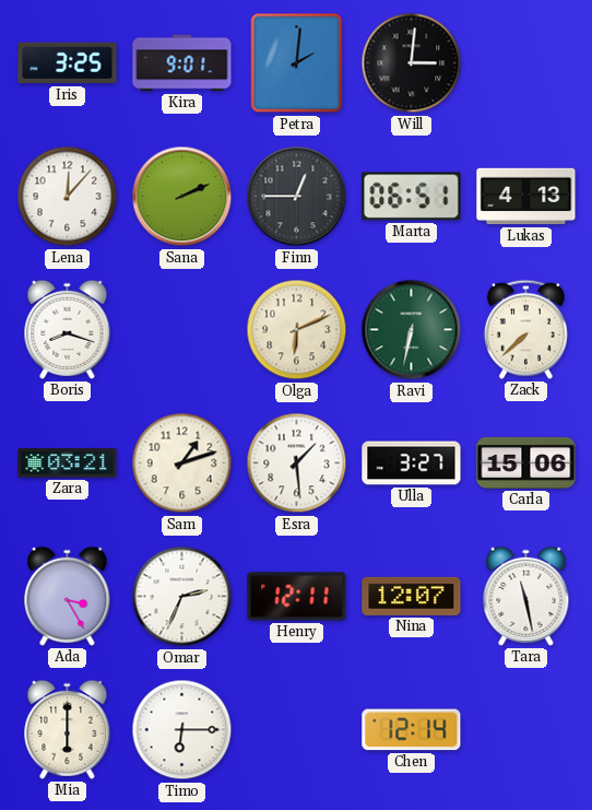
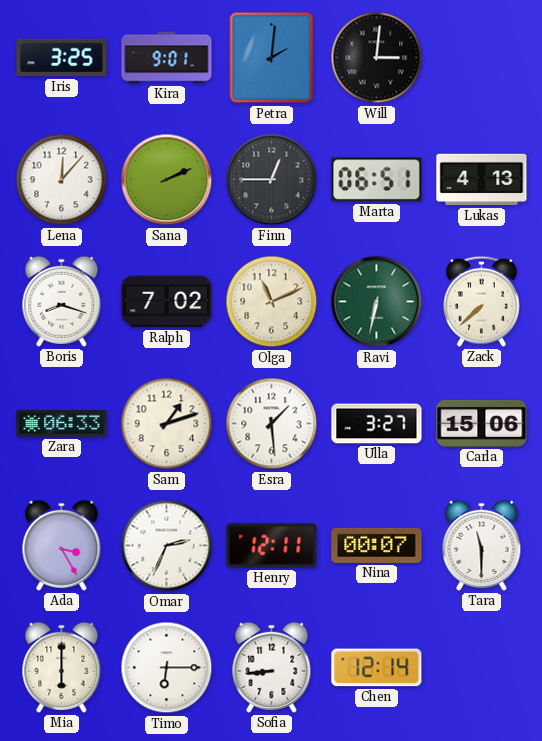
Ralph: none -> 7:02
Olga: 6:11 -> 11:11
Zara: 03:21 -> 06:33
Nina: 12:07 -> 00:07
Tara: 11:28 -> 11:30
Sofia: none -> 8:44
